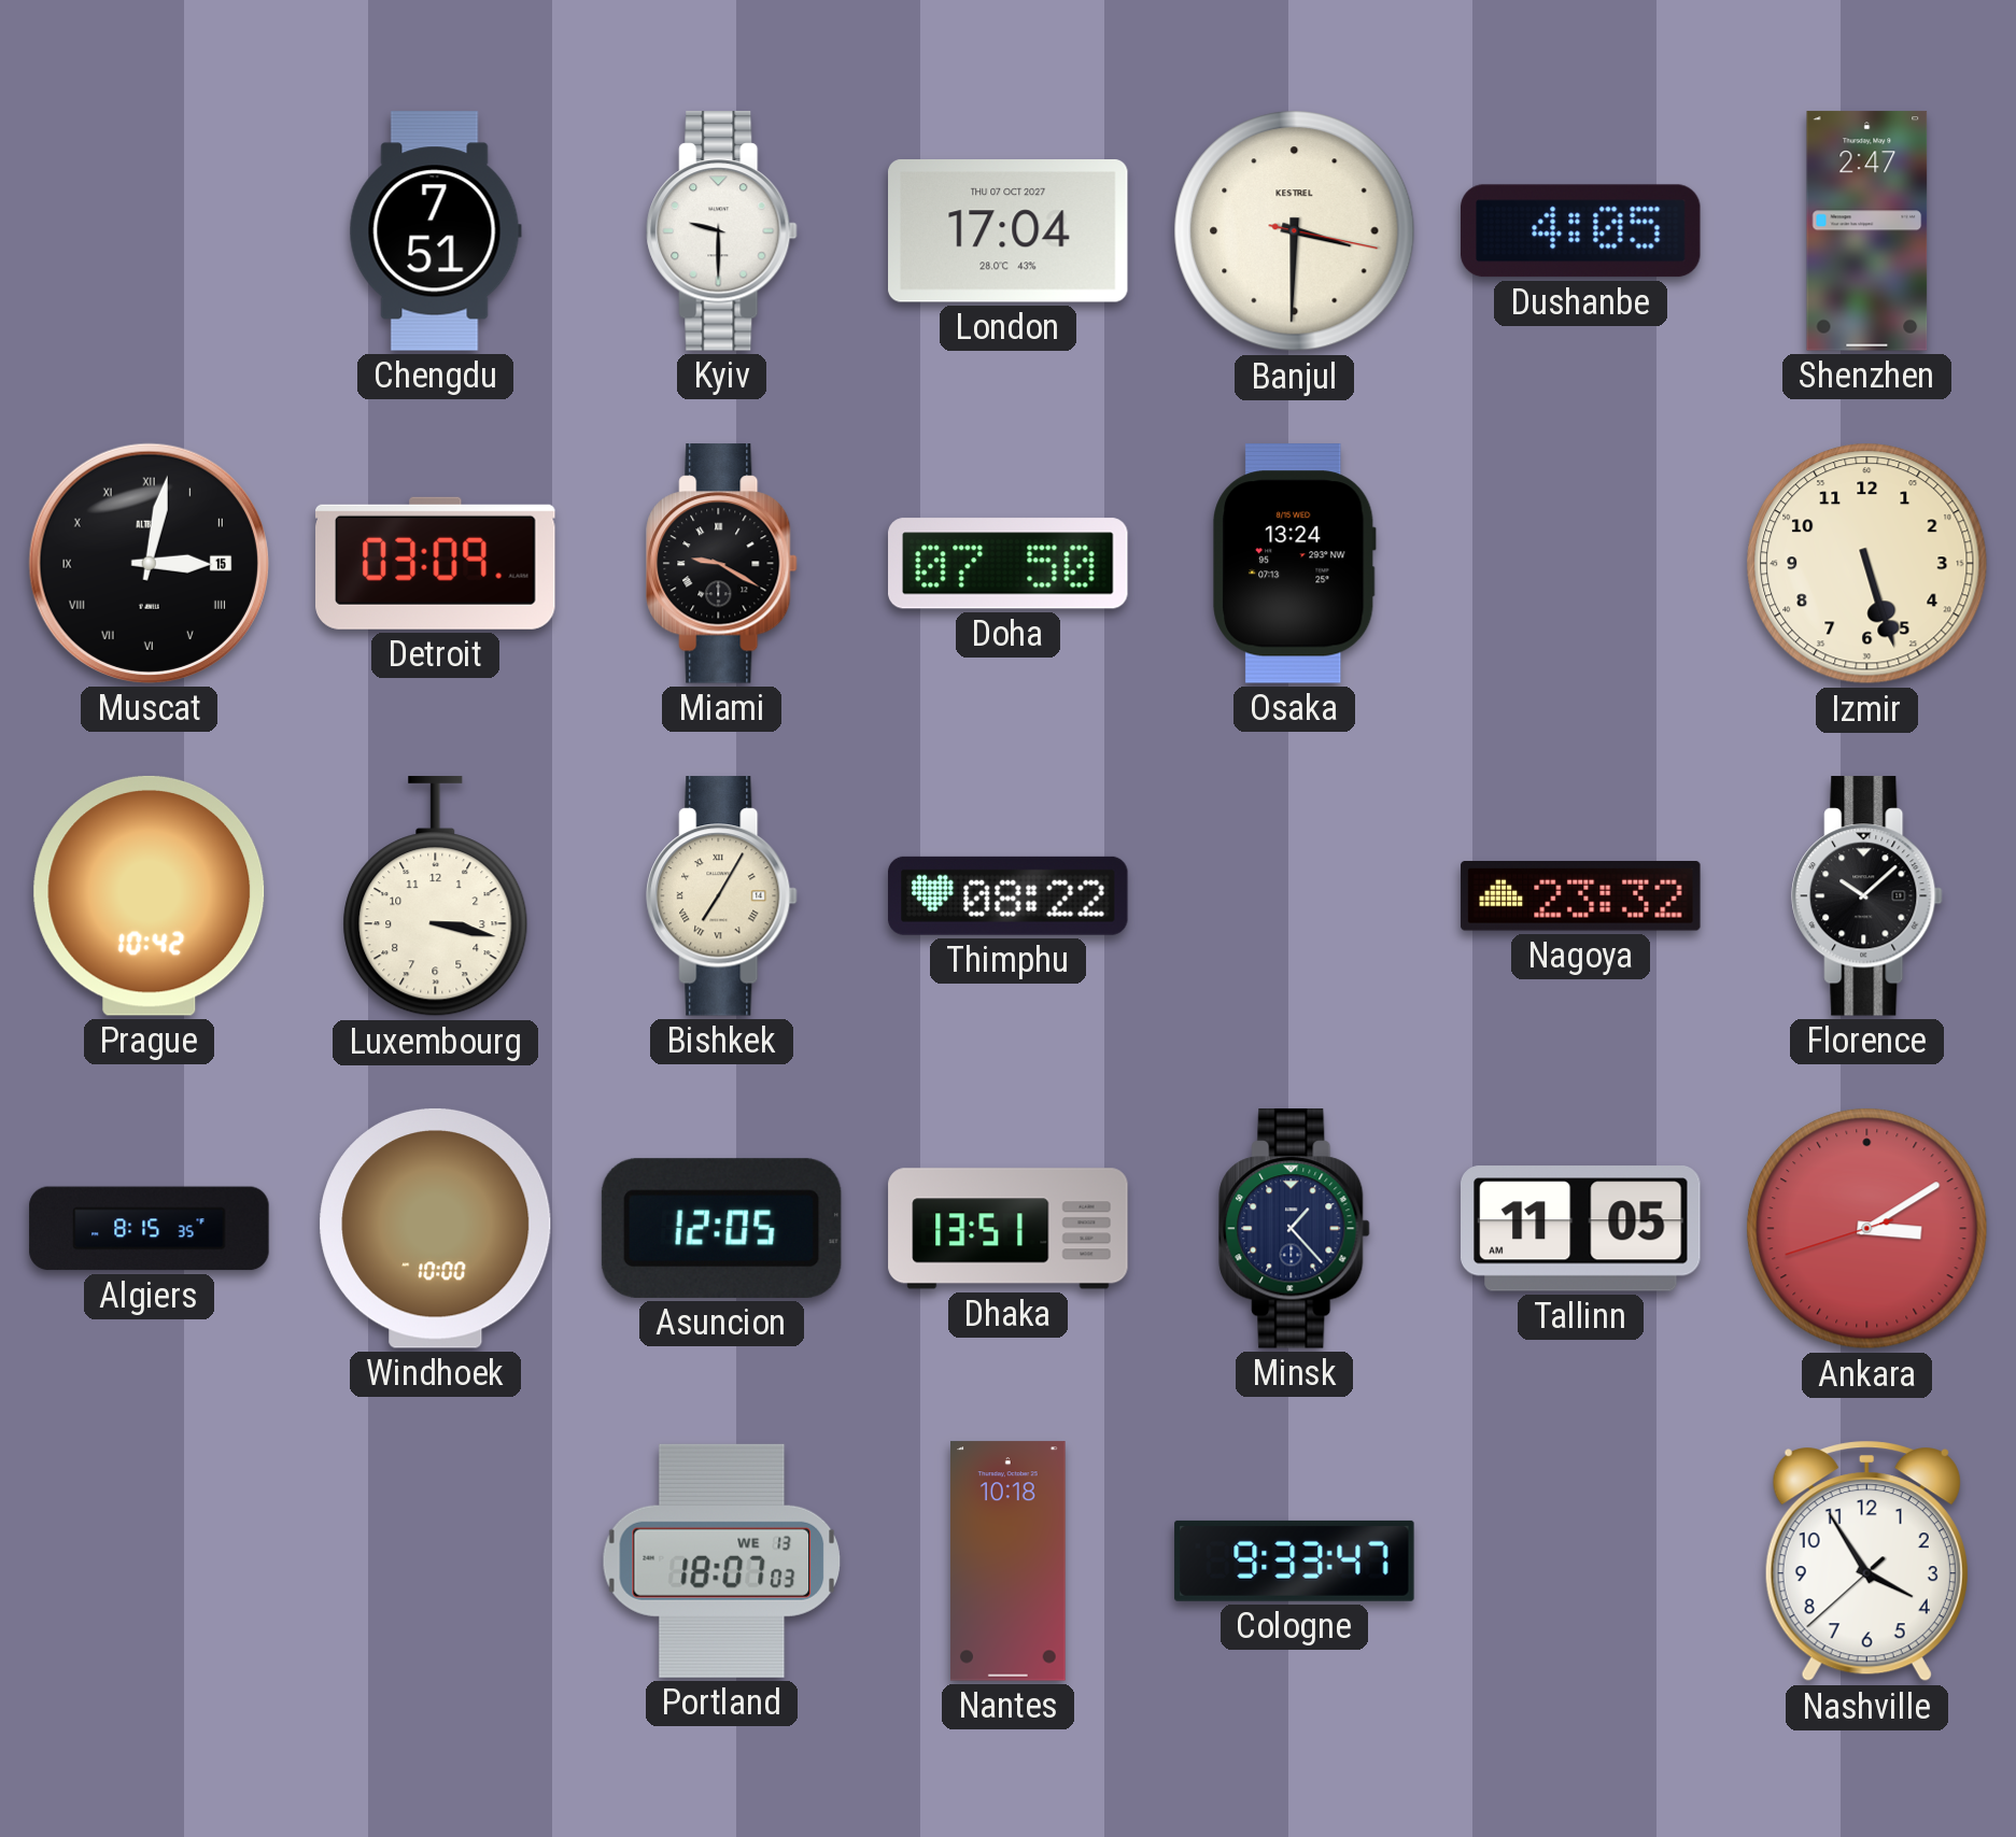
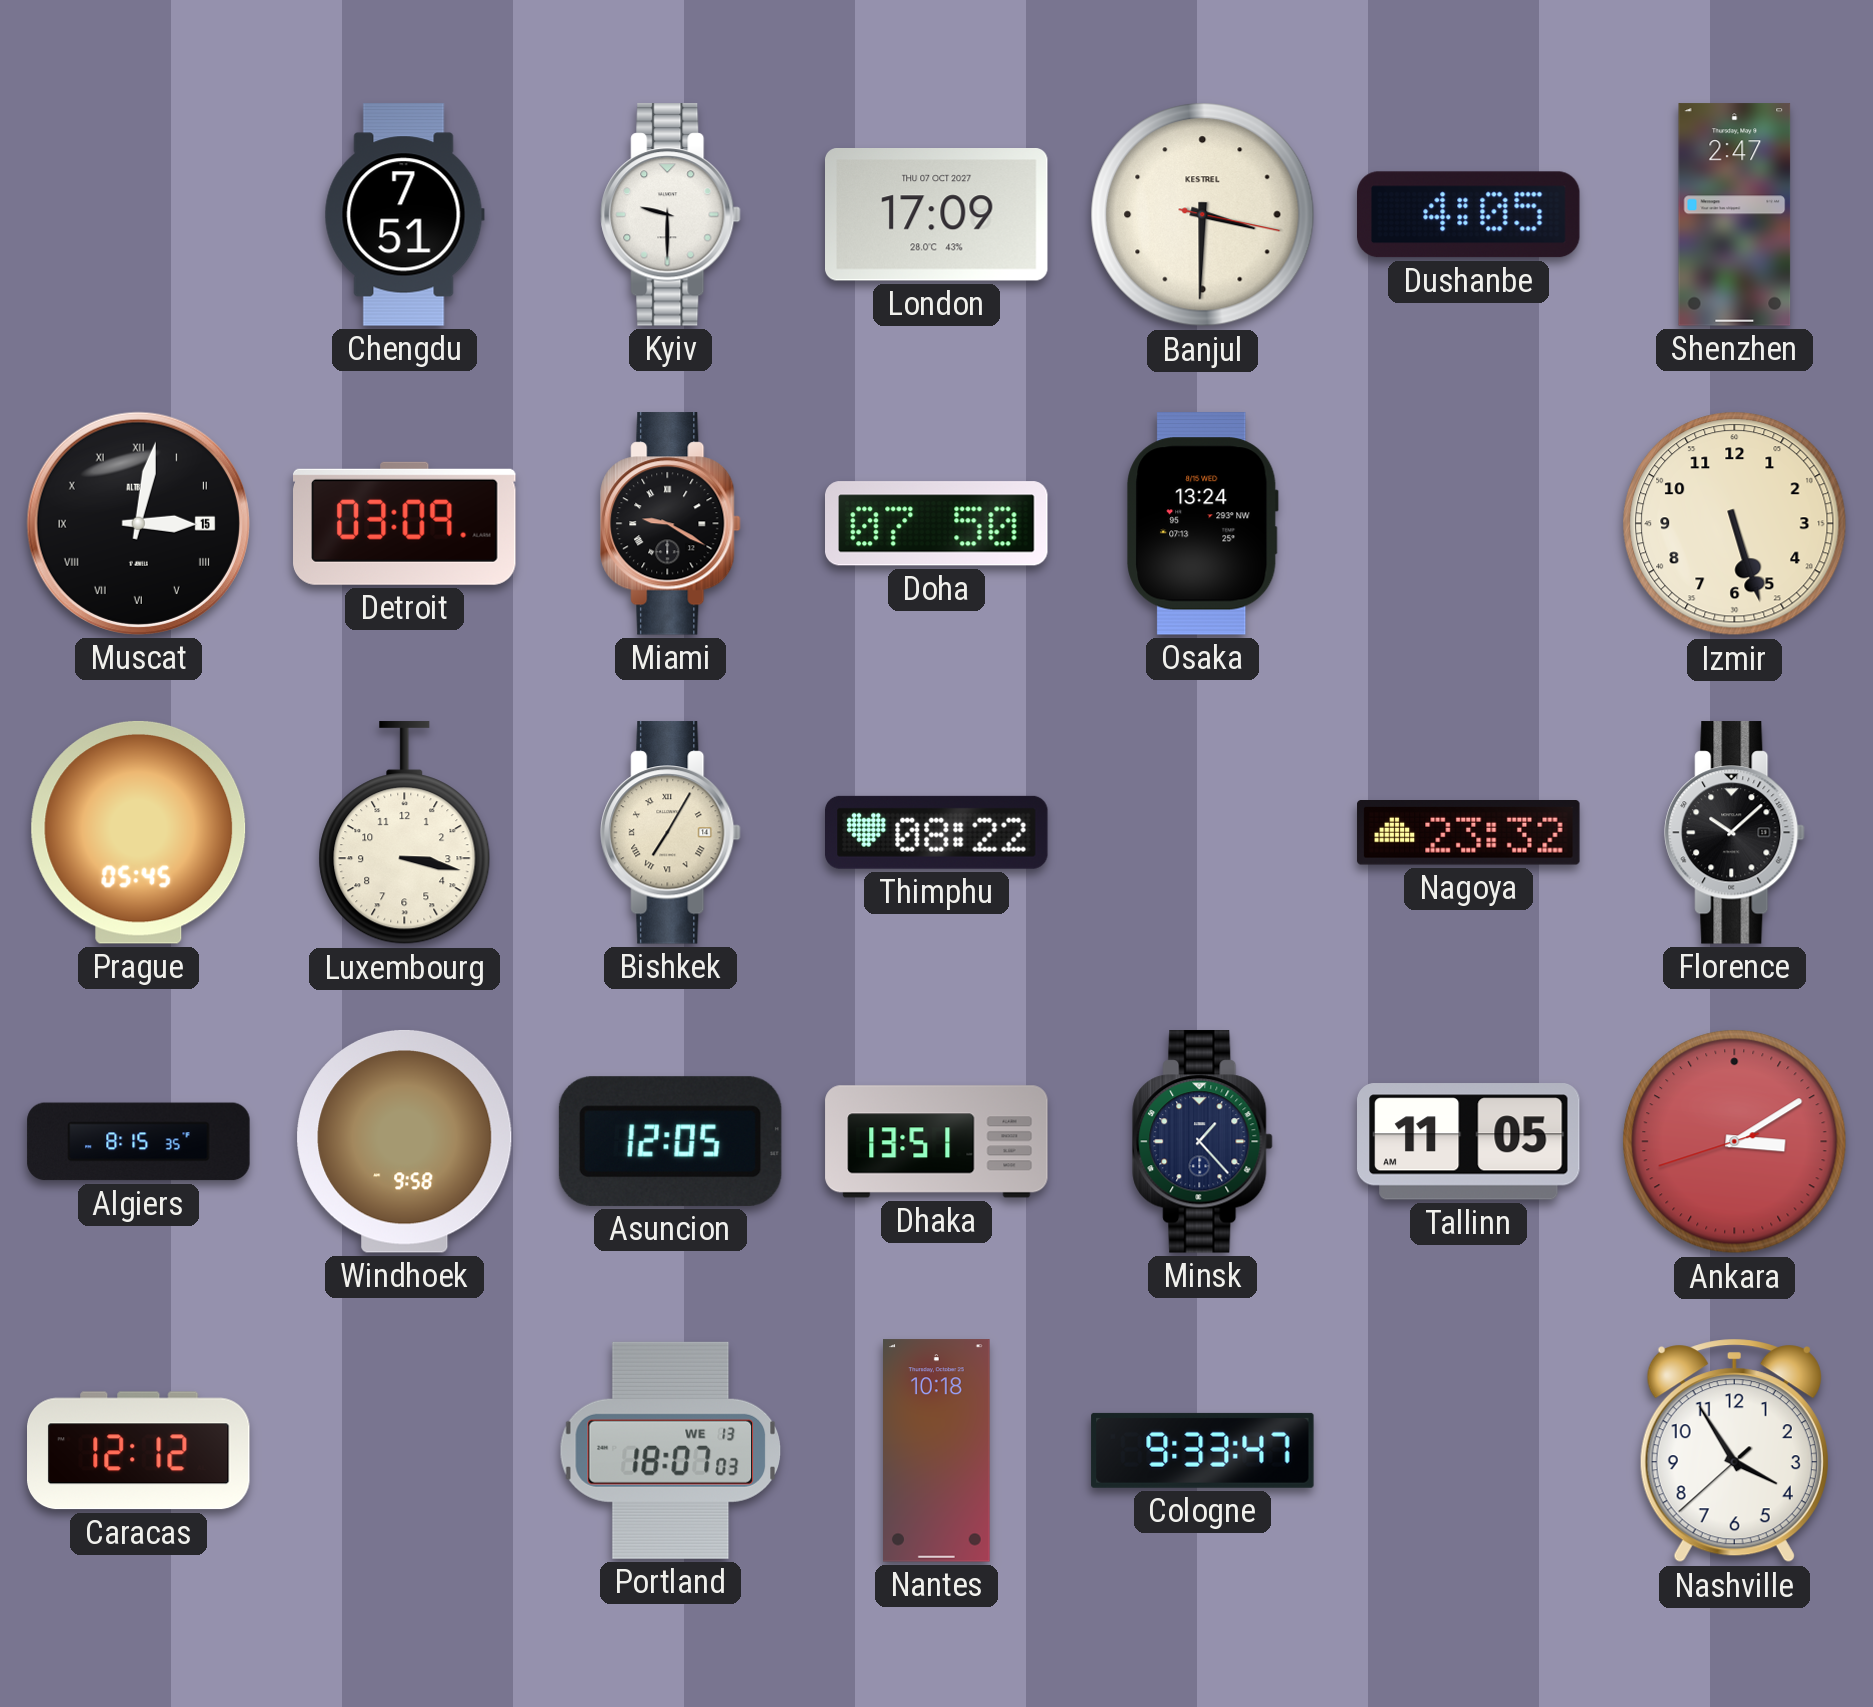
London: 17:04 -> 17:09
Prague: 10:42 -> 05:45
Windhoek: 10:00 -> 9:58
Caracas: none -> 12:12
